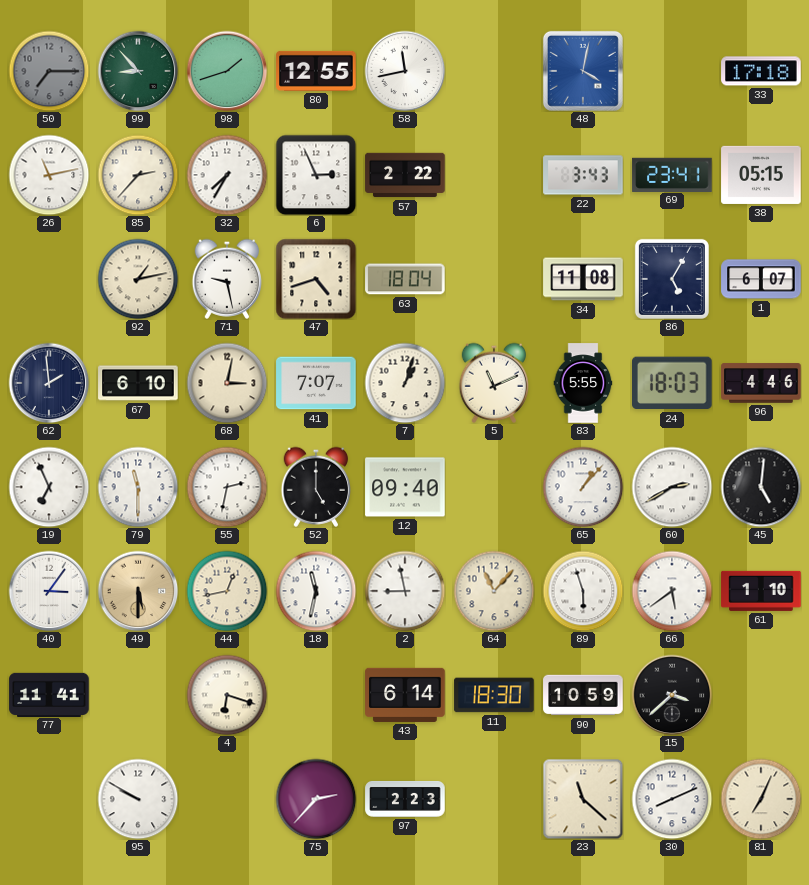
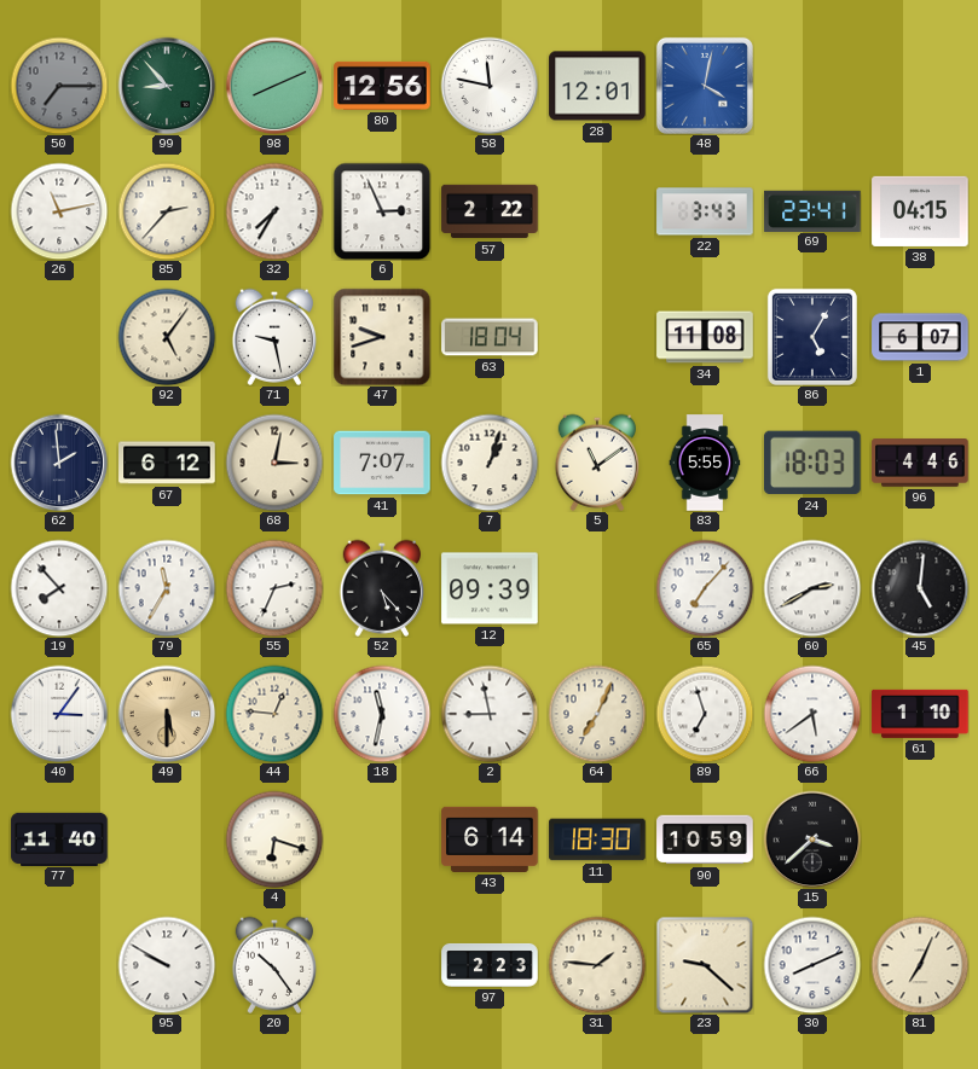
98: 1:42 -> 8:11
80: 12:55 -> 12:56
58: 11:43 -> 11:47
28: none -> 12:01
33: 17:18 -> none
38: 05:15 -> 04:15
92: 1:13 -> 5:06
47: 4:42 -> 9:42
67: 6:10 -> 6:12
5: 11:11 -> 11:09
19: 6:56 -> 7:53
79: 11:30 -> 11:35
55: 2:32 -> 2:34
52: 5:00 -> 5:23
12: 09:40 -> 09:39
65: 1:07 -> 7:07
44: 12:43 -> 12:46
64: 11:07 -> 7:04
89: 5:57 -> 6:57
77: 11:41 -> 11:40
20: none -> 10:24
75: 2:37 -> none
31: none -> 1:46
23: 11:22 -> 9:22
